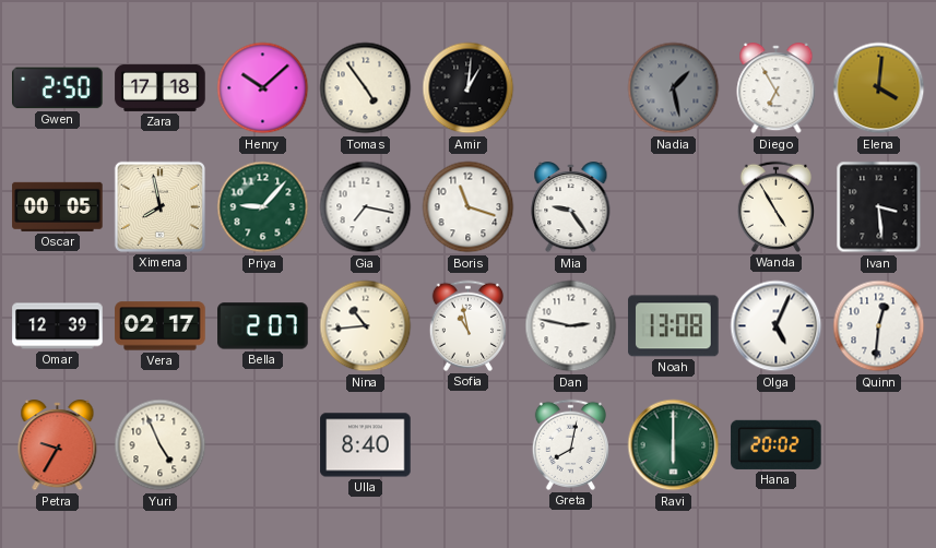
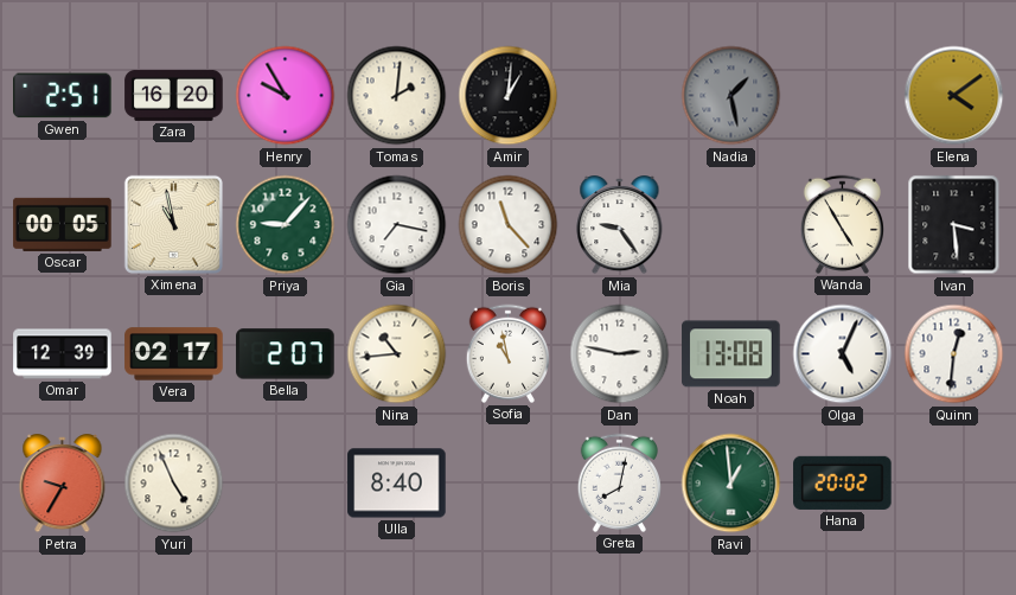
Gwen: 2:50 -> 2:51
Zara: 17:18 -> 16:20
Henry: 10:08 -> 9:55
Tomas: 4:54 -> 2:01
Diego: 6:55 -> none
Elena: 4:01 -> 4:09
Ximena: 7:58 -> 10:58
Boris: 11:18 -> 11:23
Ravi: 6:00 -> 12:59
